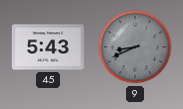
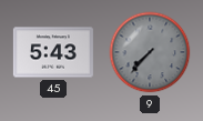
9: 8:41 -> 7:37
